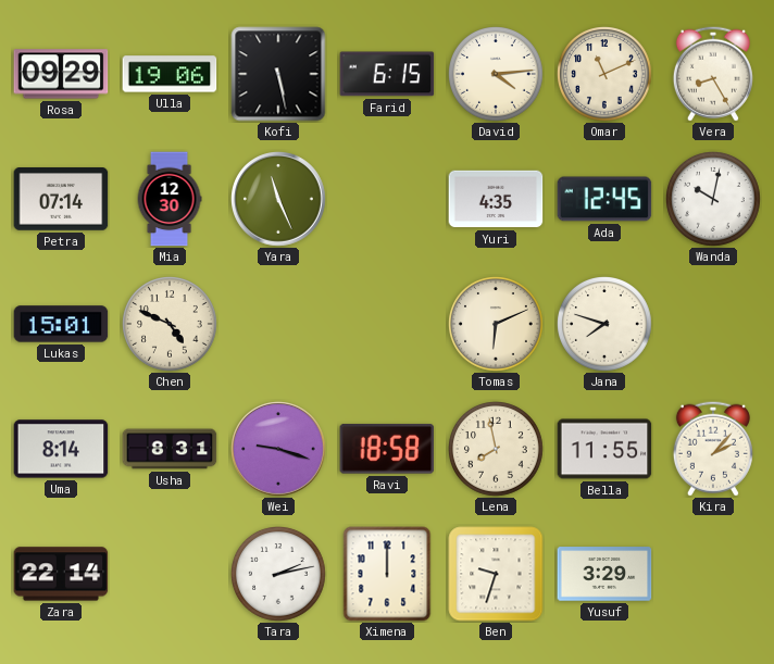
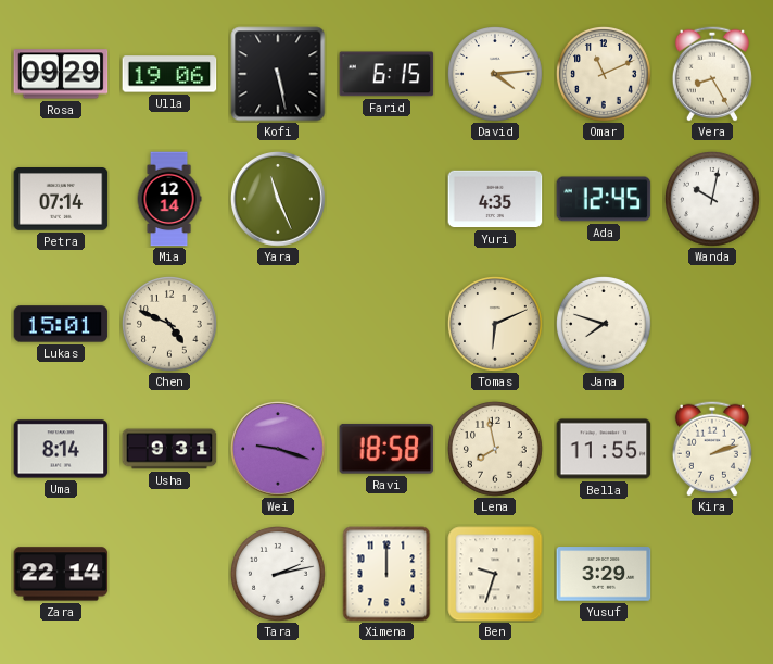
Mia: 12:30 -> 12:14
Usha: 8:31 -> 9:31
Kira: 2:07 -> 2:12
